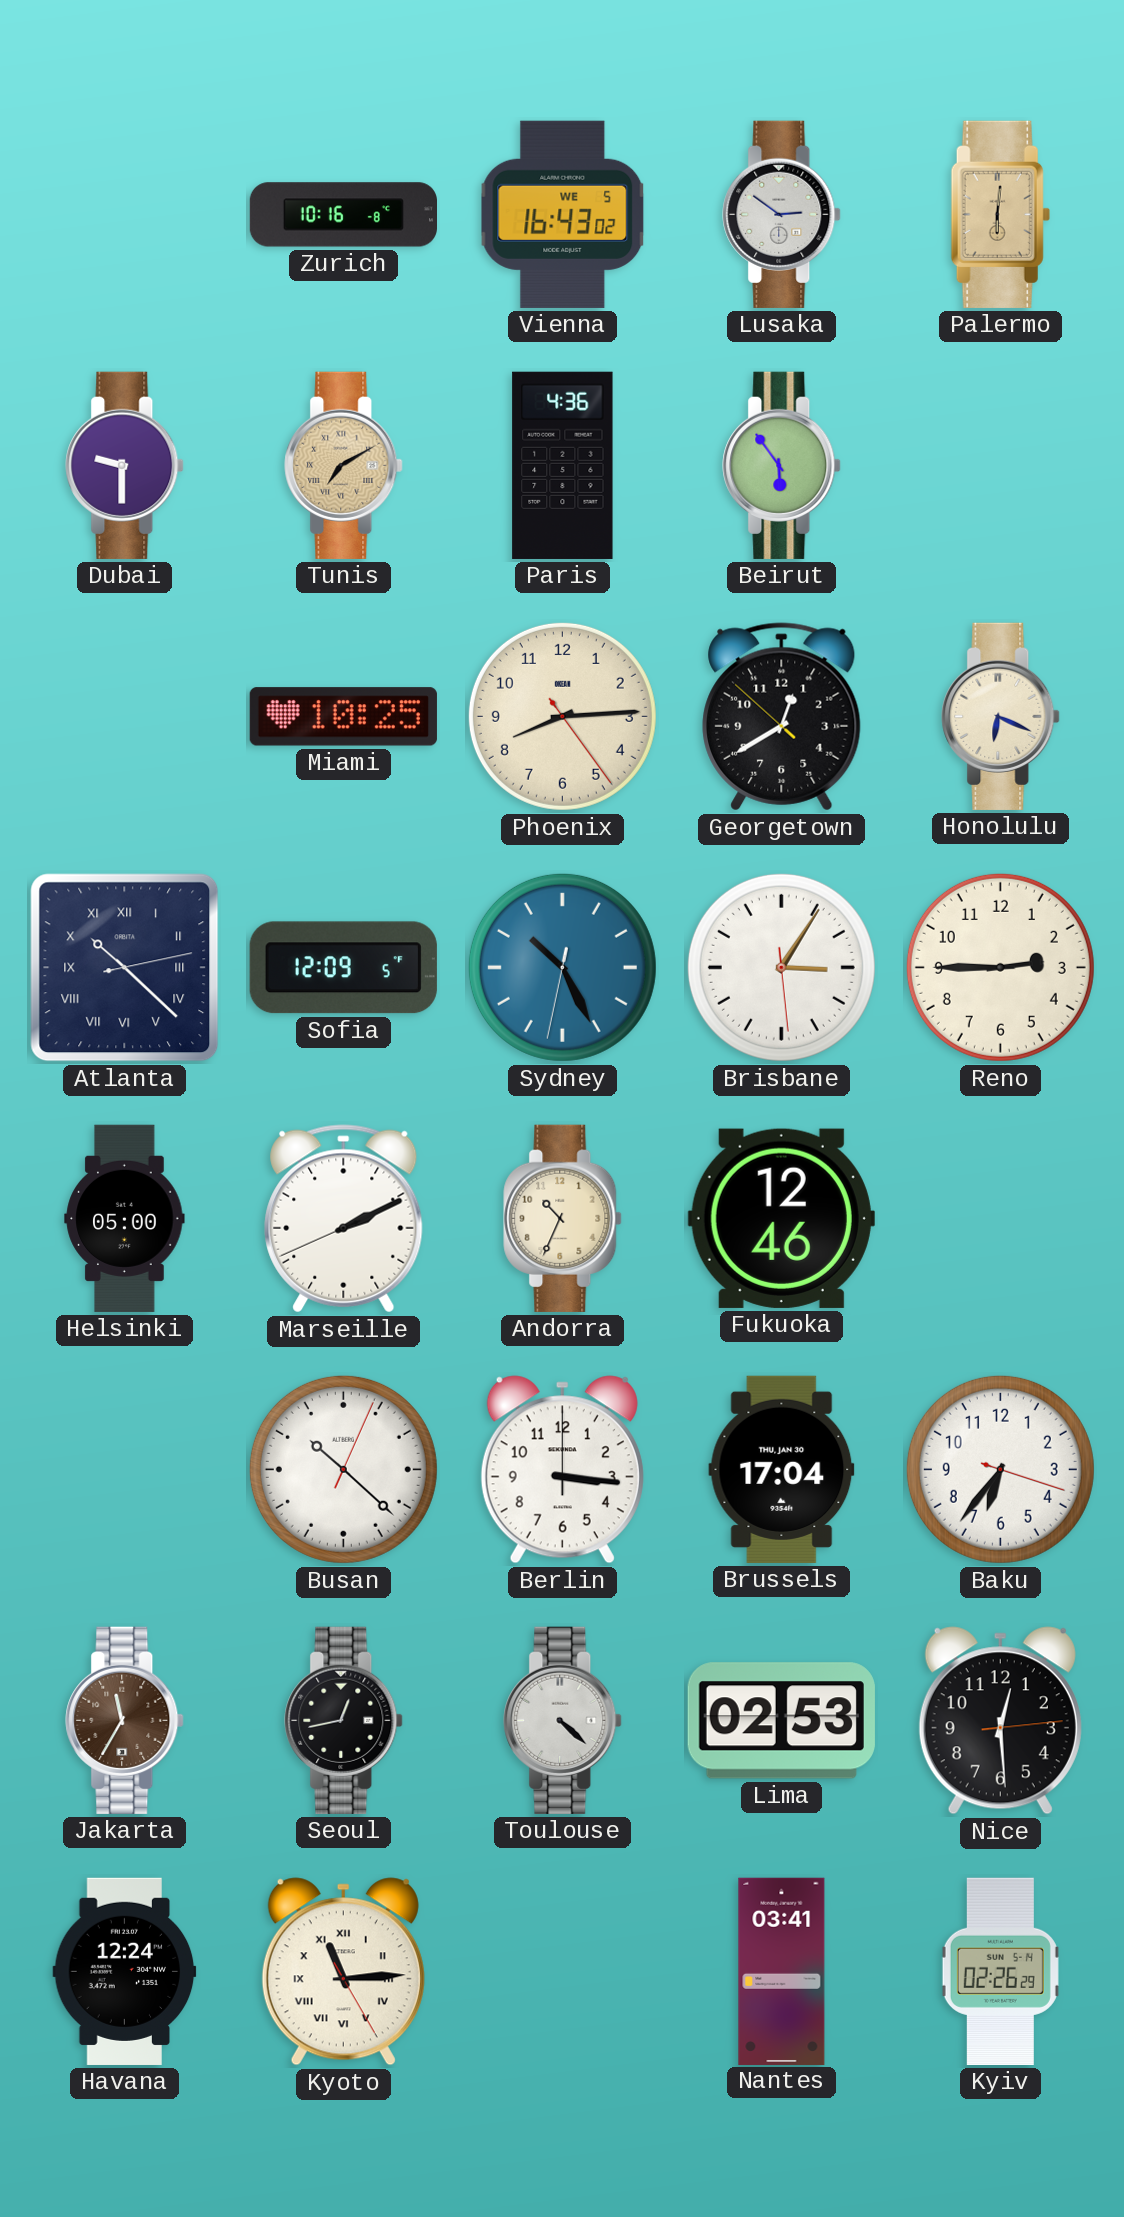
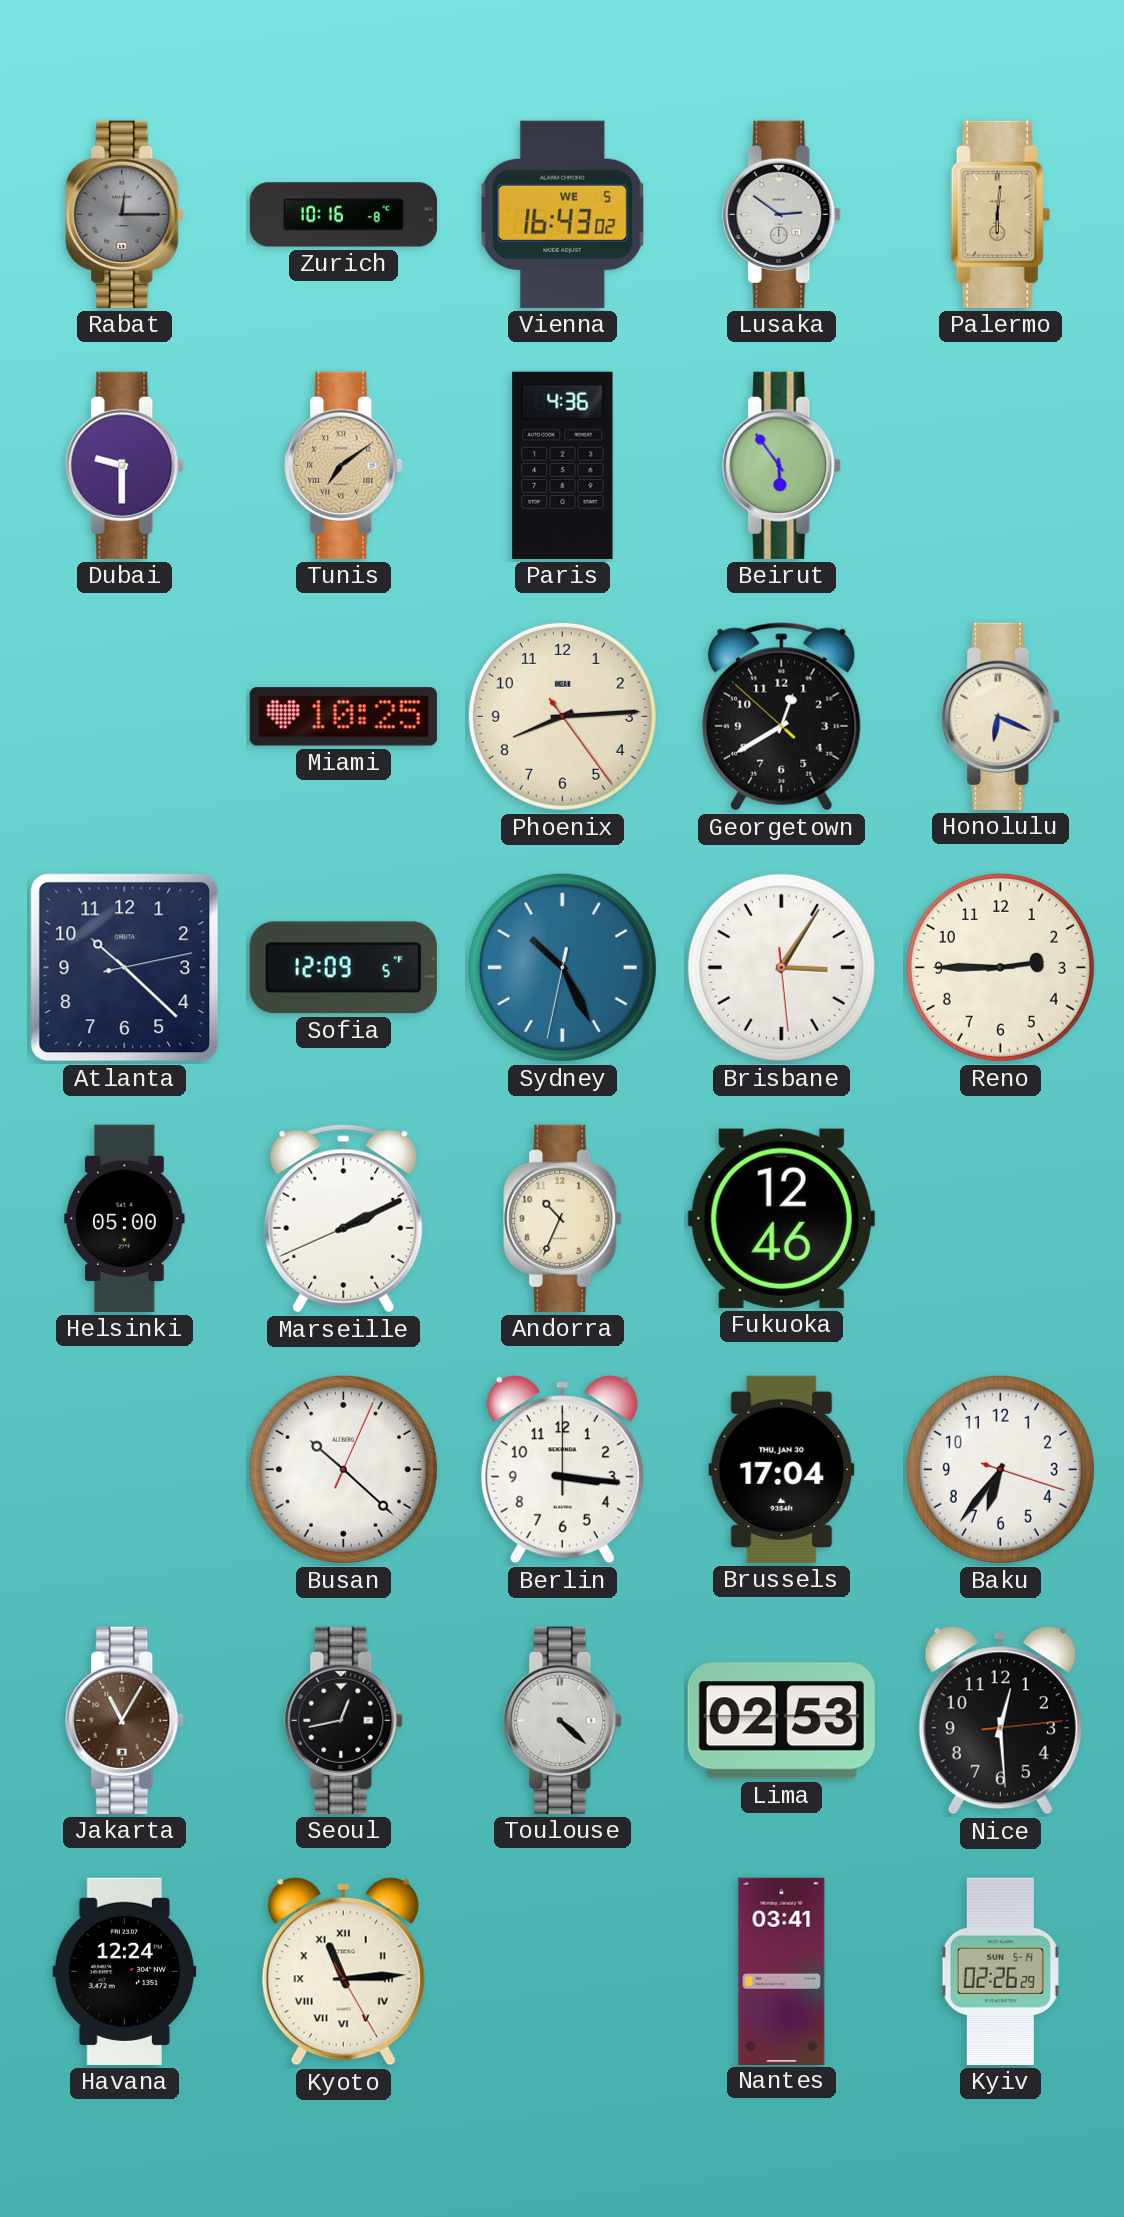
Rabat: none -> 12:15
Tunis: 7:10 -> 7:09
Atlanta numerals: Roman -> Arabic
Jakarta: 11:35 -> 11:05
